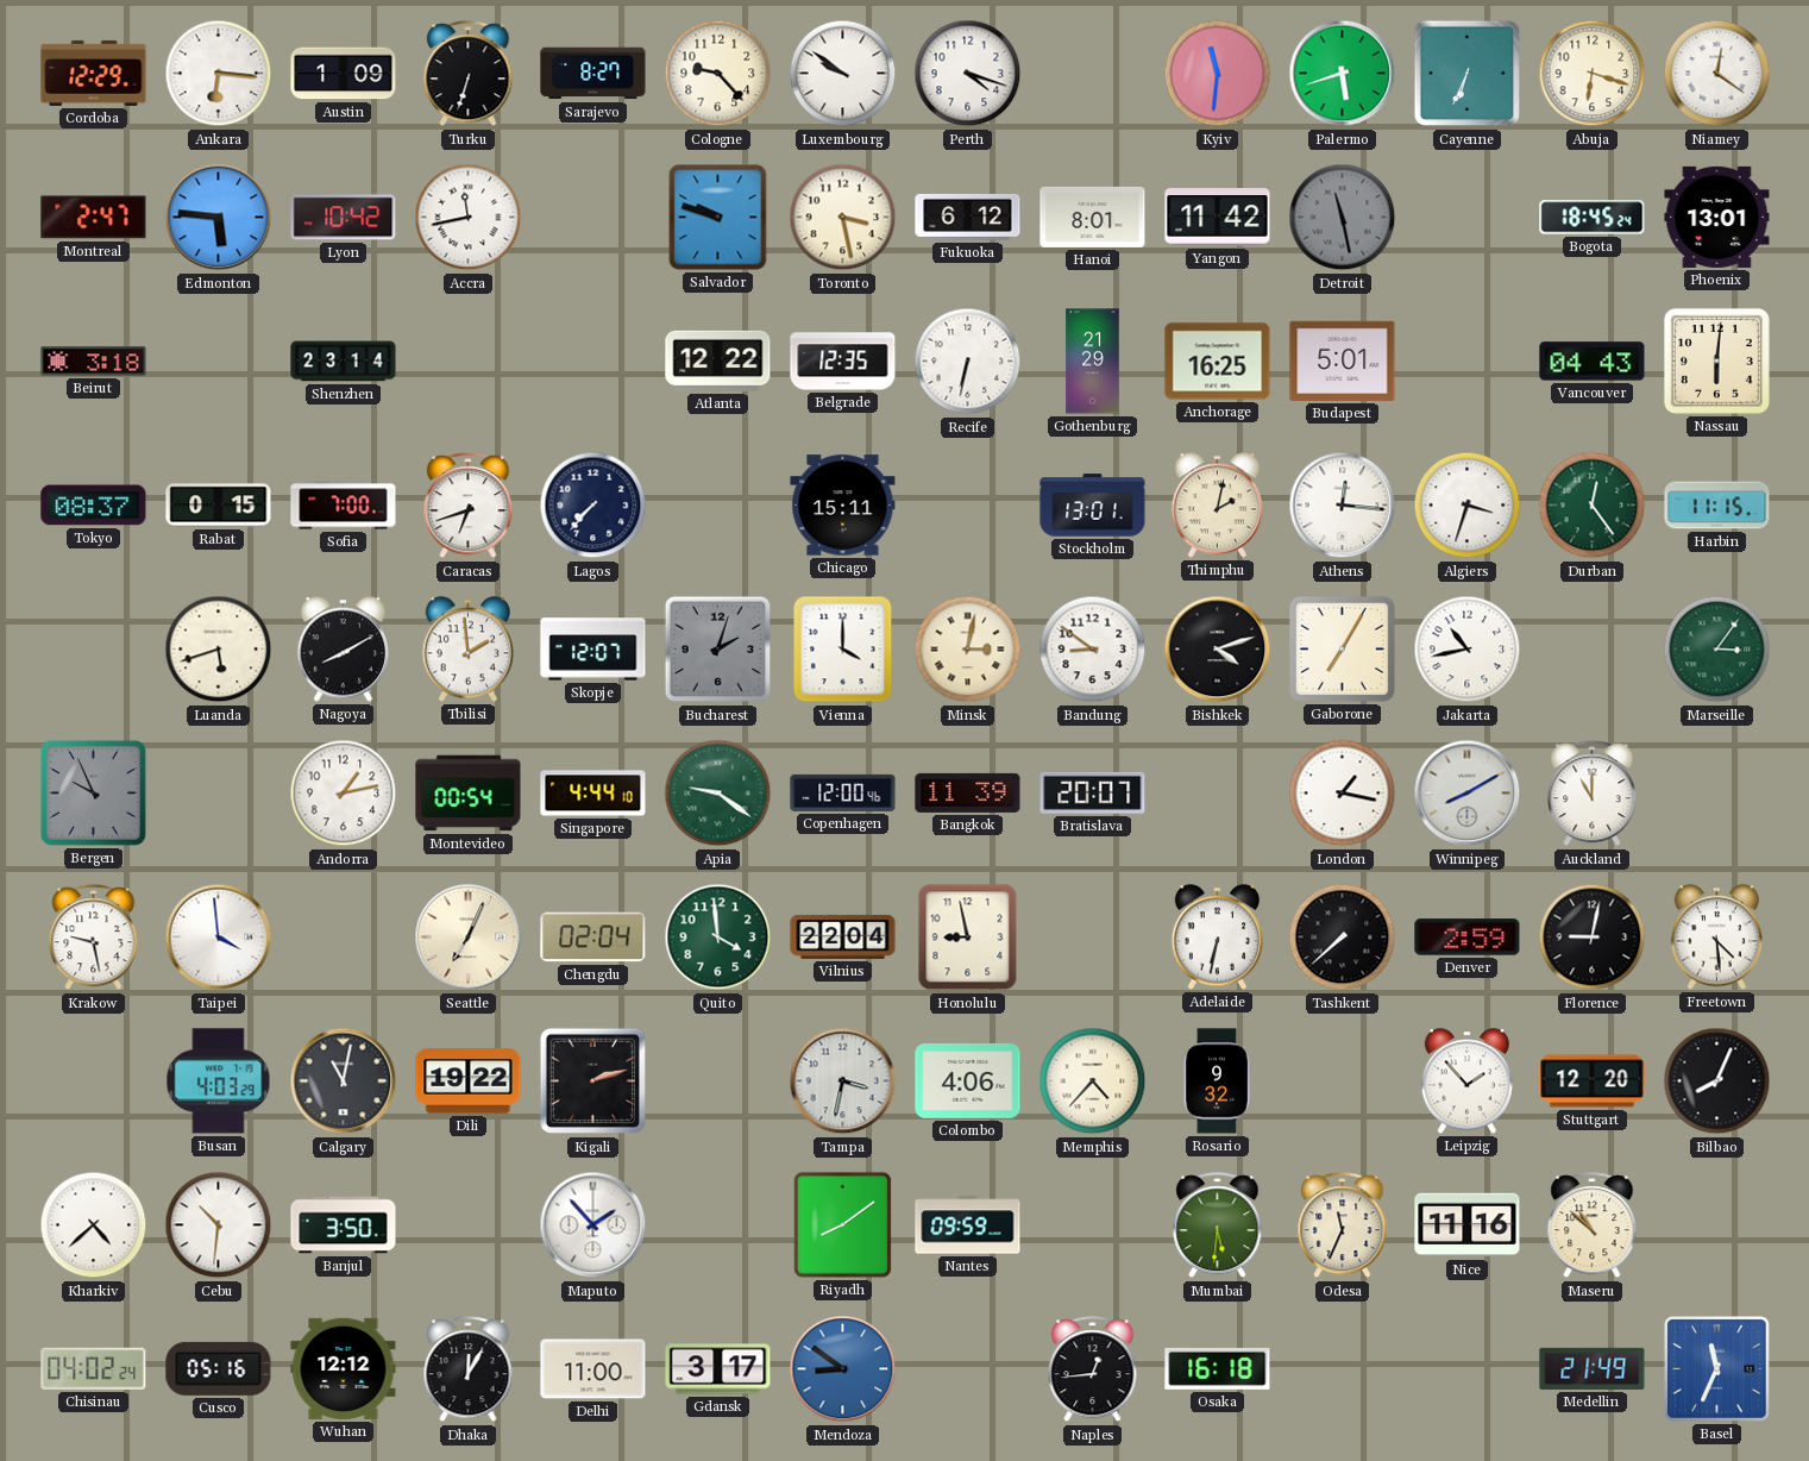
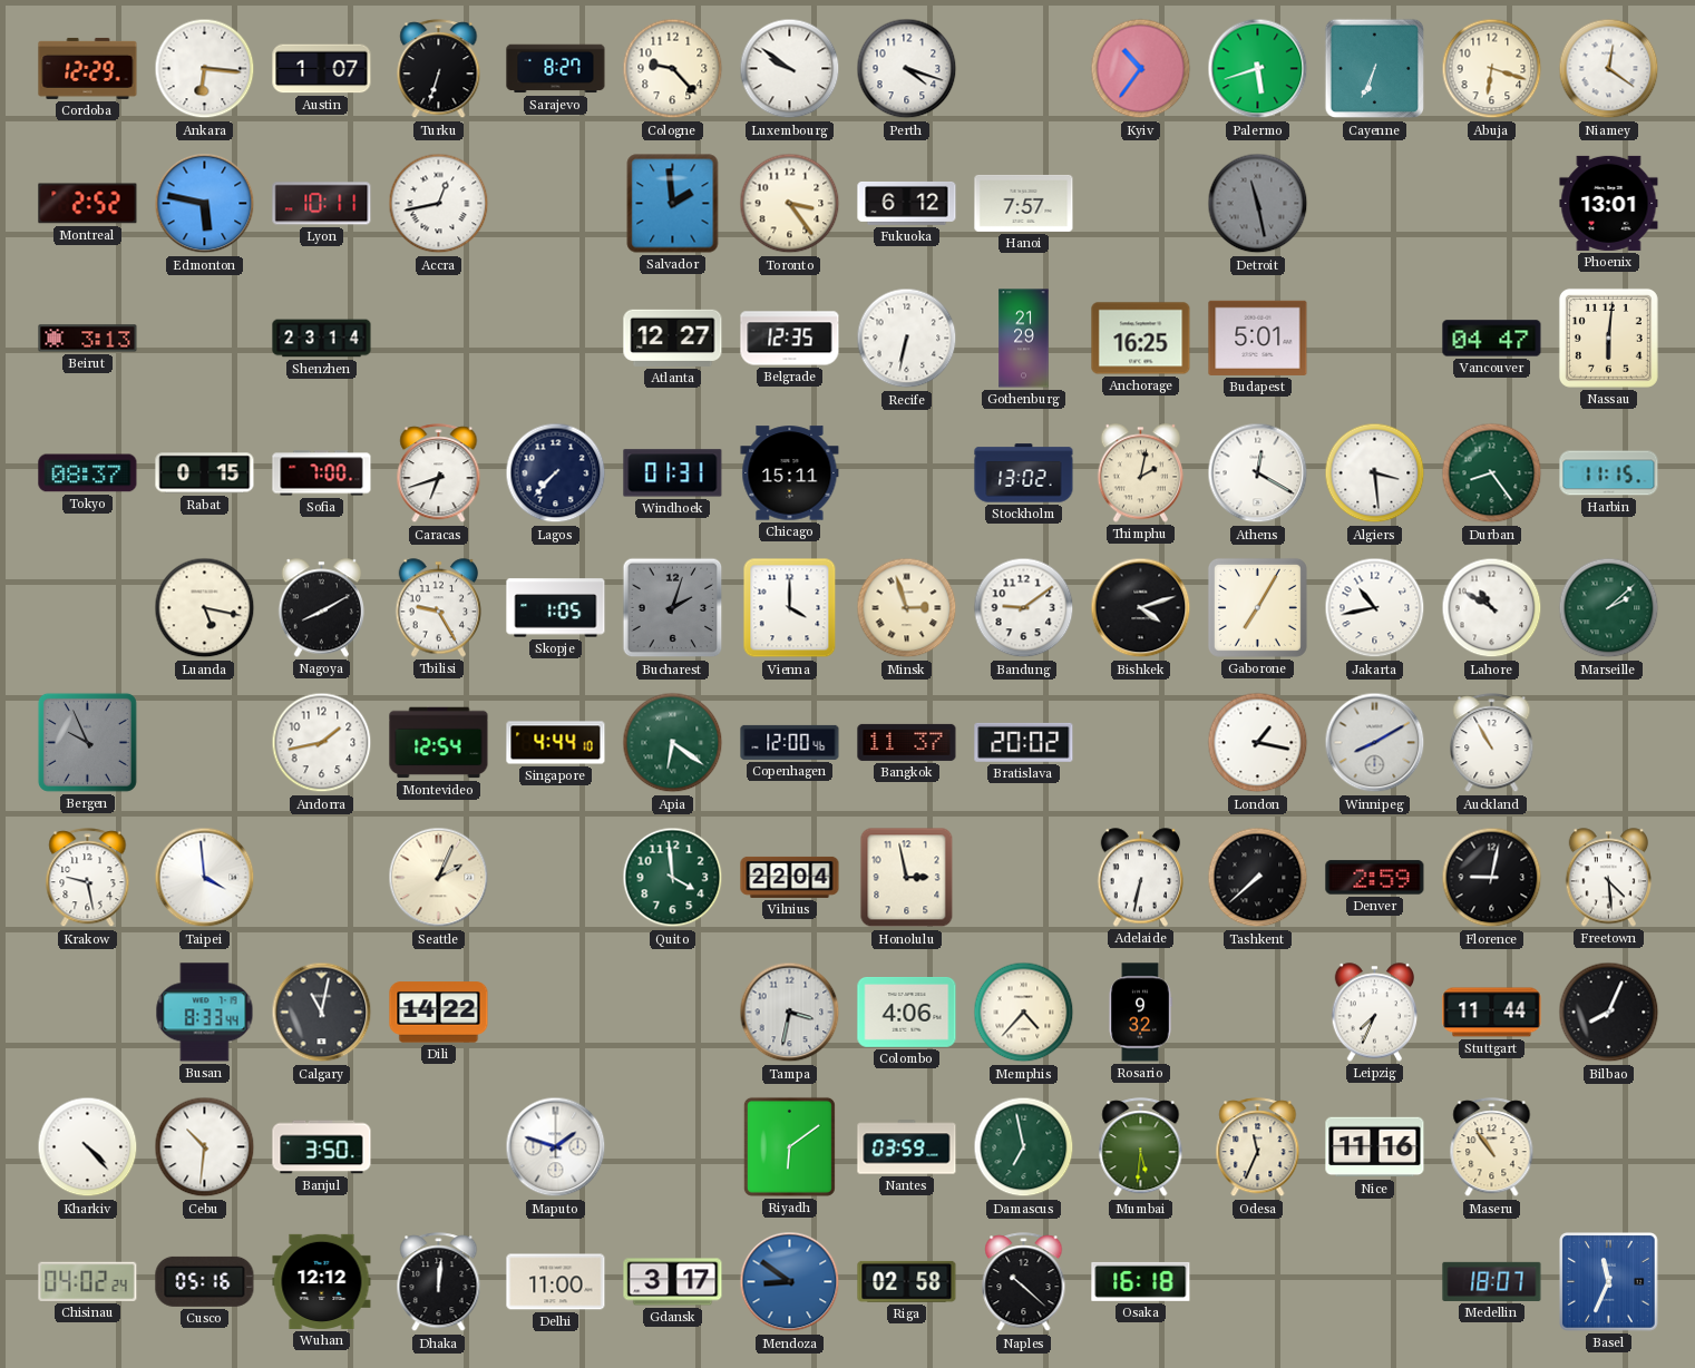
Austin: 1:09 -> 1:07
Kyiv: 11:31 -> 10:36
Montreal: 2:47 -> 2:52
Edmonton: 5:46 -> 5:47
Lyon: 10:42 -> 10:11
Accra: 11:43 -> 12:43
Salvador: 9:48 -> 1:59
Toronto: 3:28 -> 3:24
Hanoi: 8:01 -> 7:57
Yangon: 11:42 -> none
Bogota: 18:45 -> none
Beirut: 3:18 -> 3:13
Atlanta: 12:22 -> 12:27
Vancouver: 04:43 -> 04:47
Windhoek: none -> 01:31
Stockholm: 13:01 -> 13:02
Athens: 12:16 -> 12:20
Algiers: 3:33 -> 3:29
Durban: 12:24 -> 8:24
Luanda: 5:42 -> 5:17
Tbilisi: 1:59 -> 9:25
Skopje: 12:07 -> 1:05
Minsk: 3:02 -> 2:57
Bandung: 8:51 -> 9:09
Lahore: none -> 10:50
Marseille: 3:06 -> 2:08
Andorra: 1:13 -> 1:43
Montevideo: 00:54 -> 12:54
Apia: 9:21 -> 6:21
Bangkok: 11:39 -> 11:37
Bratislava: 20:07 -> 20:02
Auckland: 11:00 -> 10:55
Seattle: 7:04 -> 2:04
Chengdu: 02:04 -> none
Honolulu: 8:58 -> 2:58
Busan: 4:03 -> 8:33
Dili: 19:22 -> 14:22
Kigali: 2:12 -> none
Leipzig: 1:53 -> 7:34
Stuttgart: 12:20 -> 11:44
Kharkiv: 4:38 -> 4:23
Maputo: 1:53 -> 1:48
Riyadh: 8:09 -> 6:09
Nantes: 09:59 -> 03:59
Damascus: none -> 6:58
Maseru: 10:52 -> 10:54
Dhaka: 12:05 -> 12:01
Riga: none -> 02:58
Naples: 12:44 -> 10:22
Medellin: 21:49 -> 18:07
